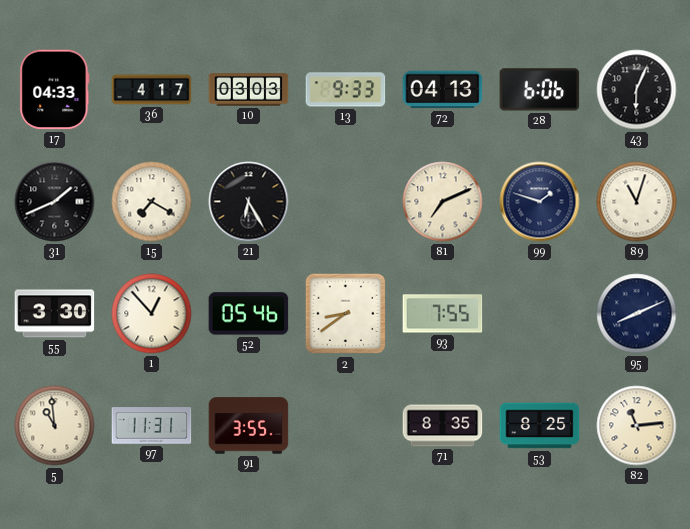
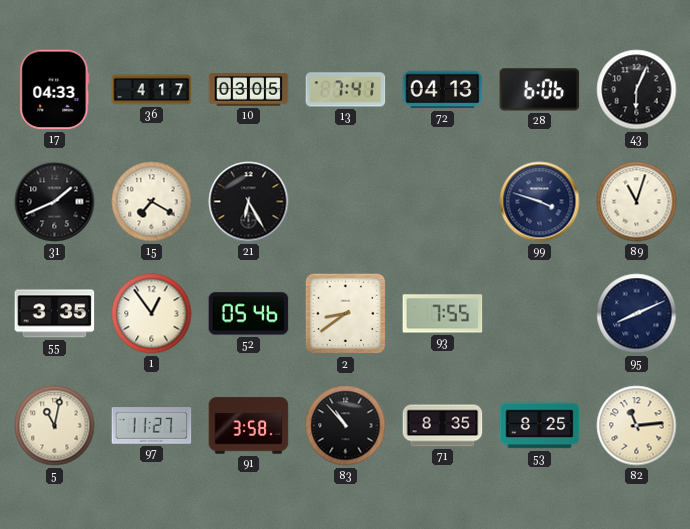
10: 03:03 -> 03:05
13: 9:33 -> 7:41
81: 7:11 -> none
99: 1:48 -> 3:48
55: 3:30 -> 3:35
1: 12:53 -> 12:54
5: 10:59 -> 11:02
97: 11:31 -> 11:27
91: 3:55 -> 3:58
83: none -> 10:53
